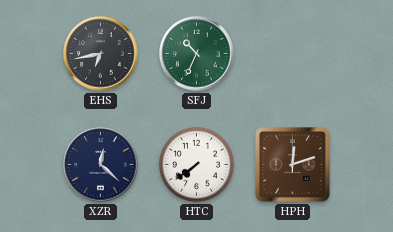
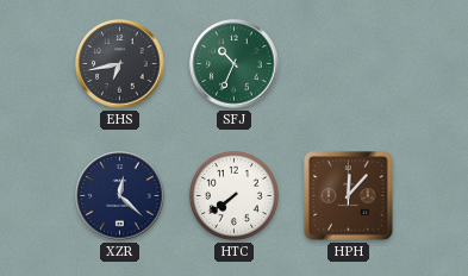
HPH: 12:12 -> 12:07
